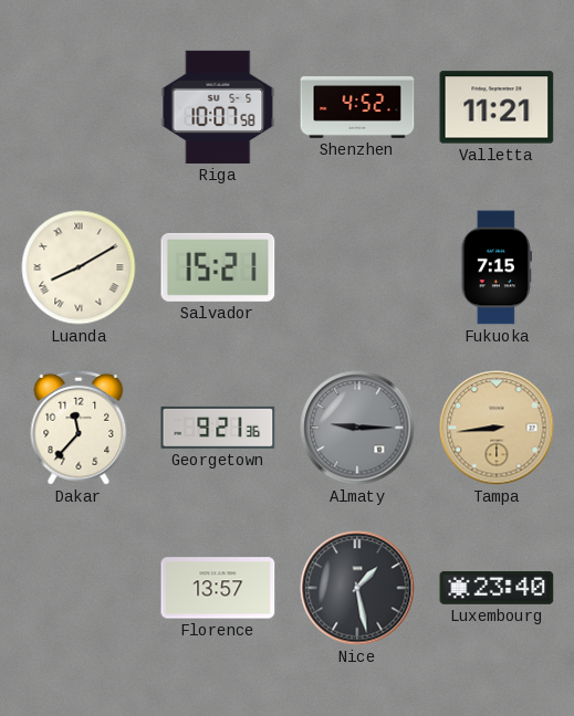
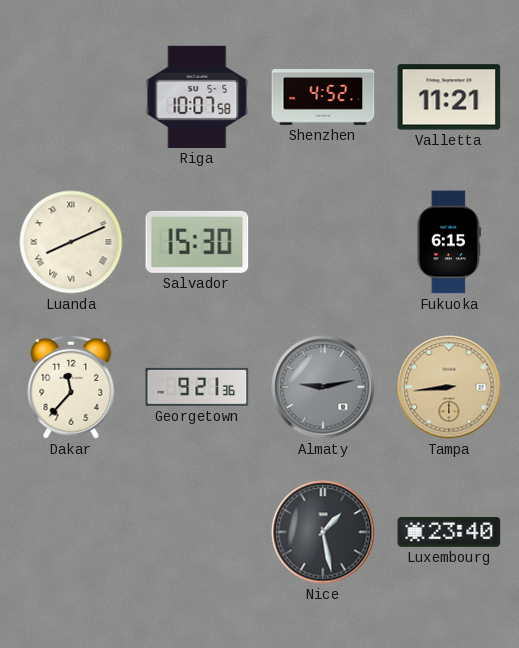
Luanda: 8:10 -> 8:11
Salvador: 15:21 -> 15:30
Fukuoka: 7:15 -> 6:15
Almaty: 9:15 -> 9:13
Florence: 13:57 -> none
